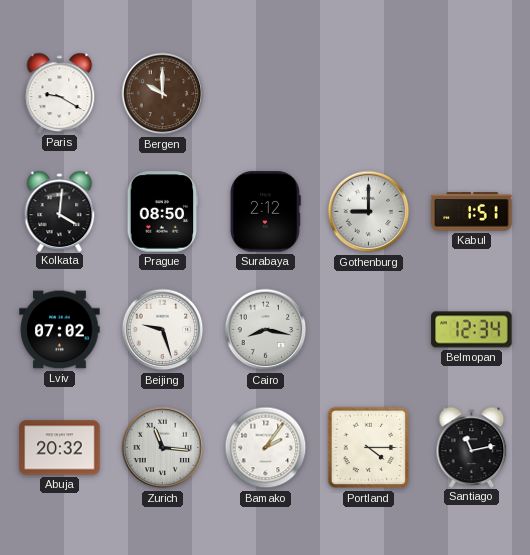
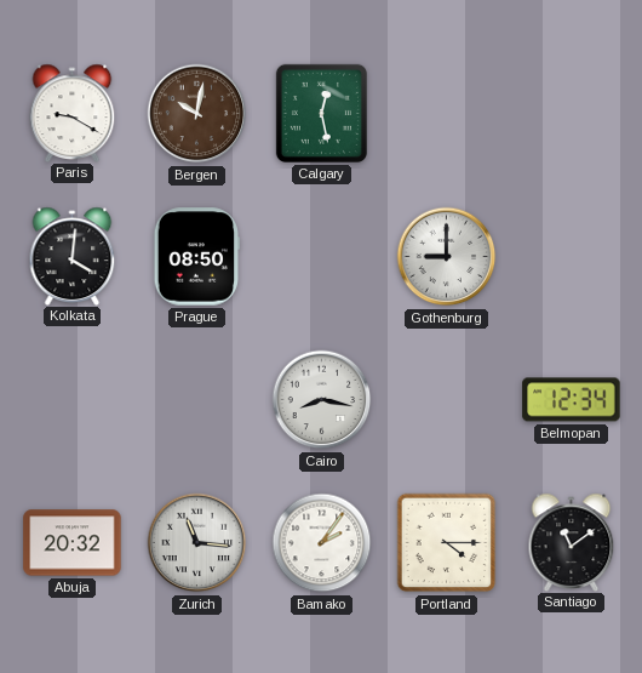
Bergen: 10:00 -> 10:02
Calgary: none -> 12:28
Surabaya: 2:12 -> none
Kabul: 1:51 -> none
Lviv: 07:02 -> none
Beijing: 9:27 -> none
Santiago: 11:13 -> 11:09
